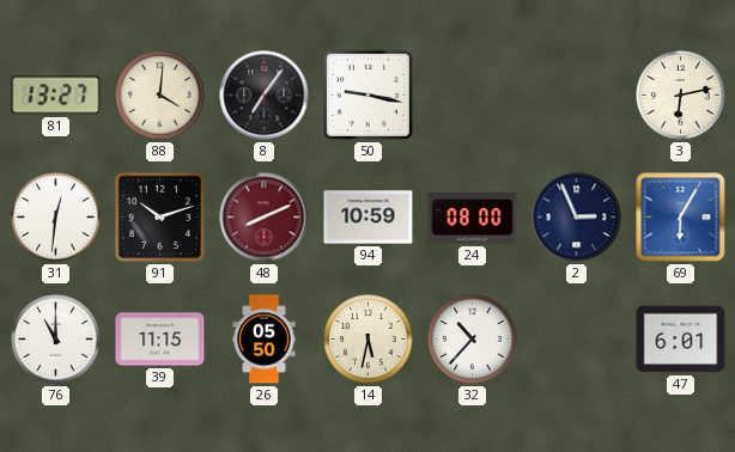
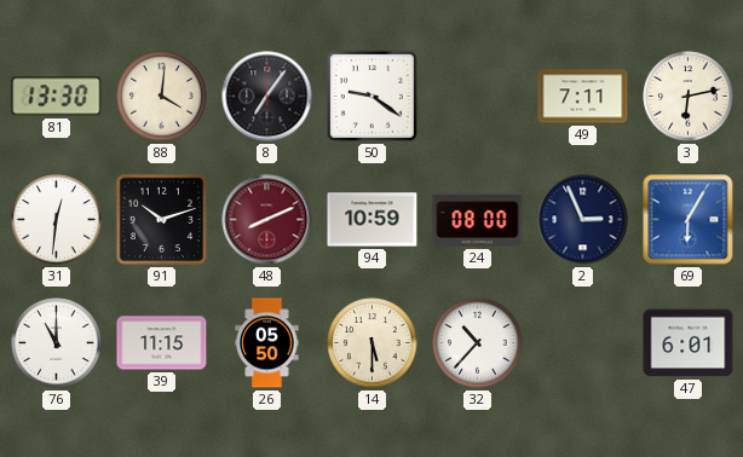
81: 13:27 -> 13:30
50: 9:17 -> 9:21
49: none -> 7:11
14: 5:32 -> 5:30
